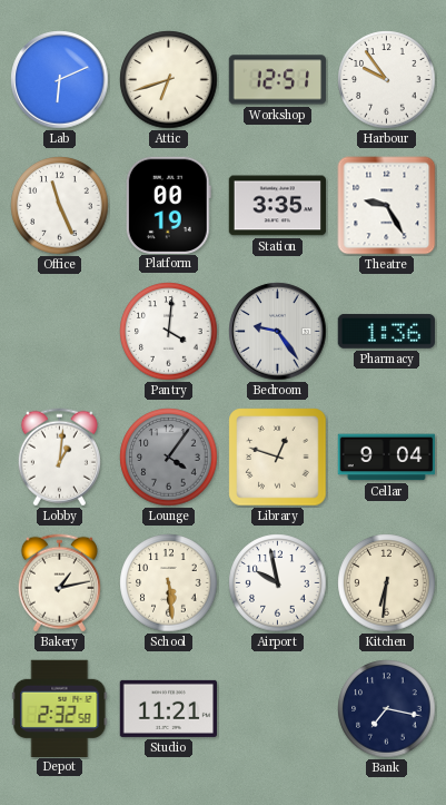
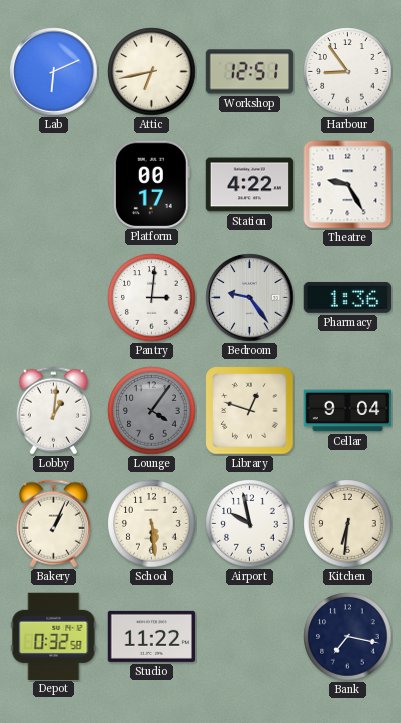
Attic: 6:42 -> 6:43
Harbour: 9:54 -> 8:54
Office: 11:26 -> none
Platform: 00:19 -> 00:17
Station: 3:35 -> 4:22
Pantry: 4:01 -> 3:01
Bakery: 1:13 -> 1:04
Depot: 2:32 -> 0:32
Studio: 11:21 -> 11:22
